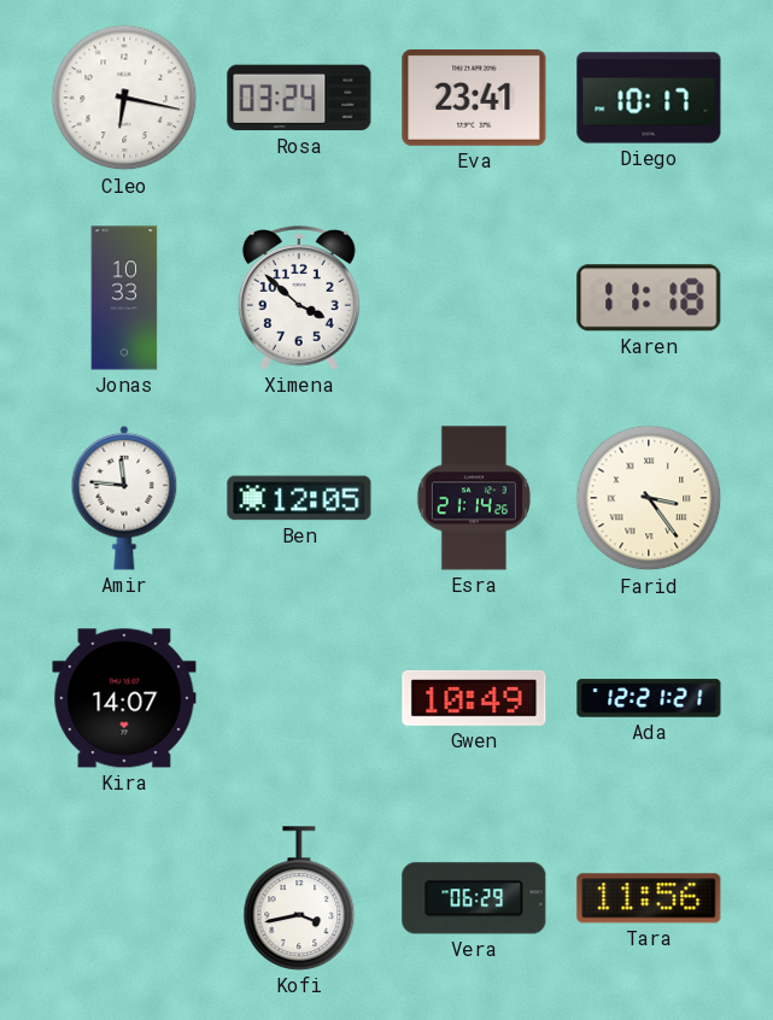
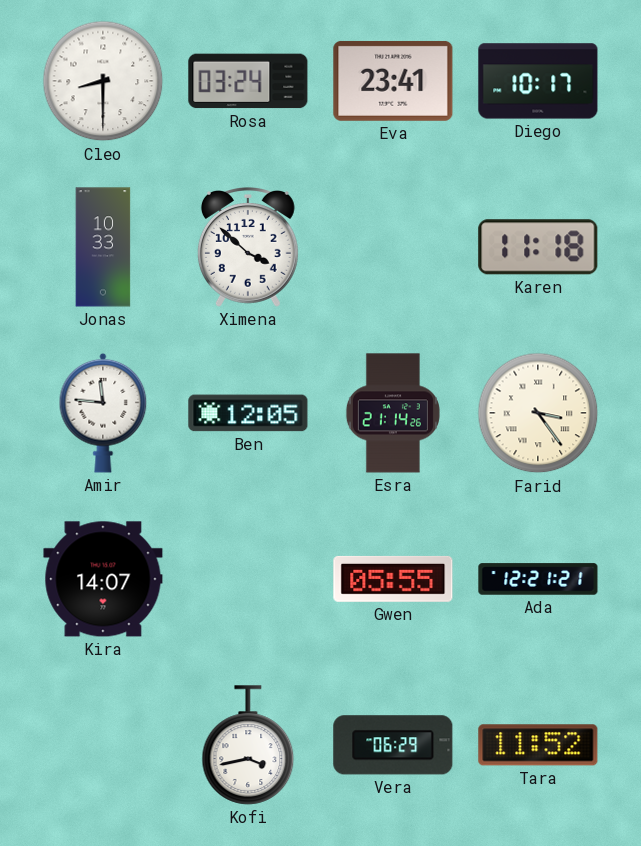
Cleo: 6:17 -> 8:30
Gwen: 10:49 -> 05:55
Tara: 11:56 -> 11:52
